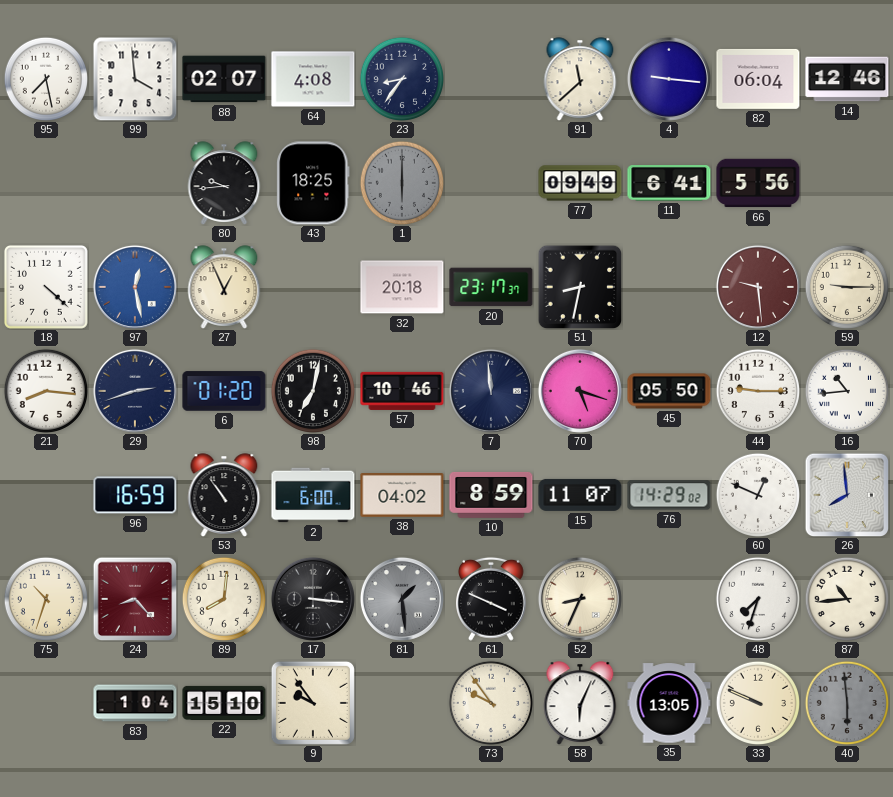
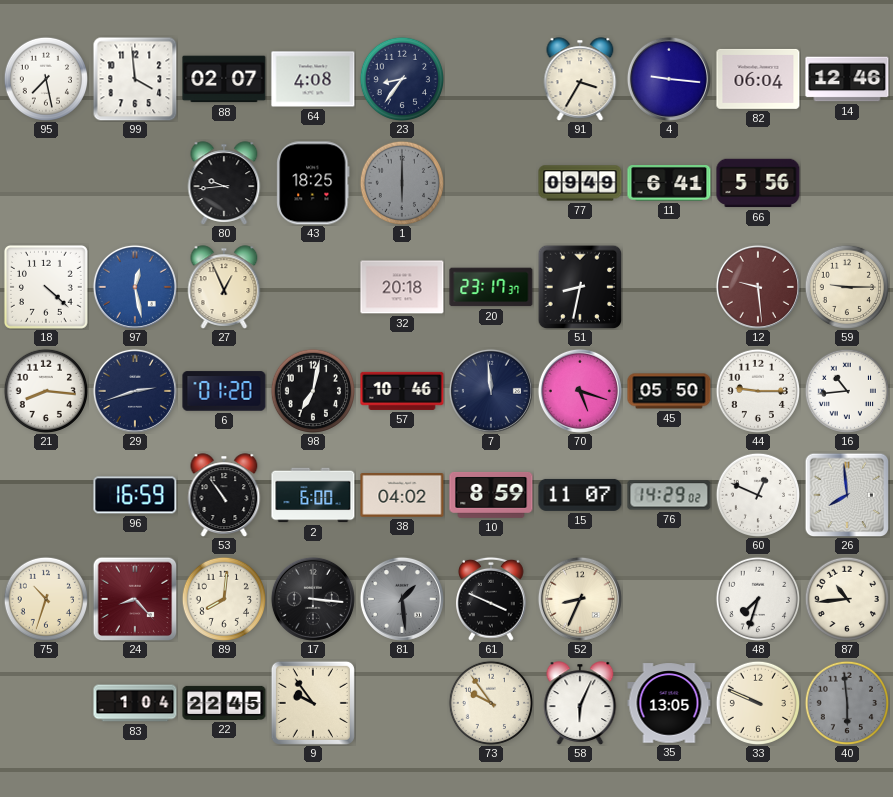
91: 11:38 -> 3:35
22: 15:10 -> 22:45
